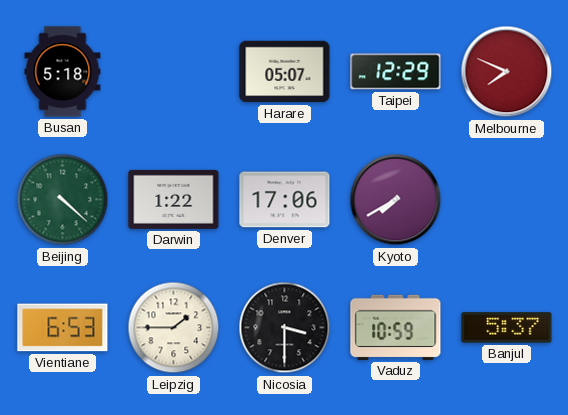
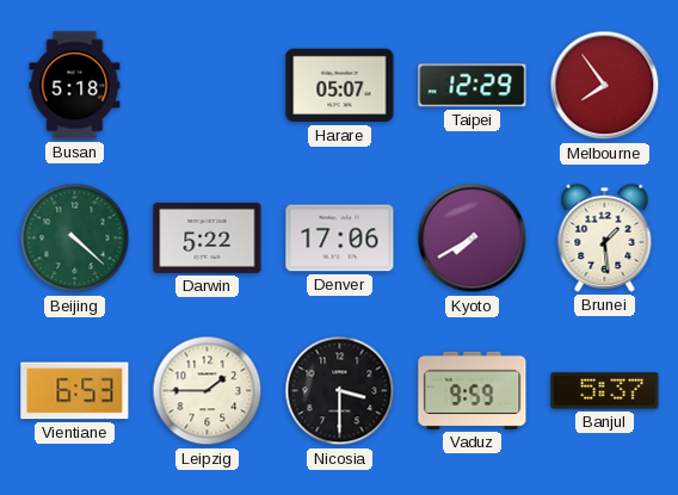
Melbourne: 7:49 -> 7:54
Darwin: 1:22 -> 5:22
Brunei: none -> 1:29
Vaduz: 10:59 -> 9:59
